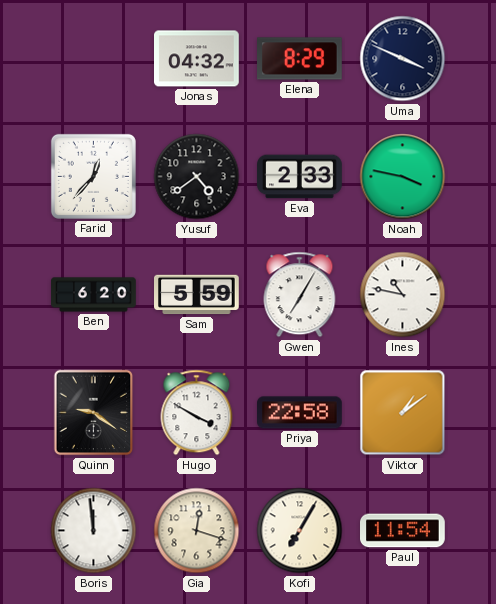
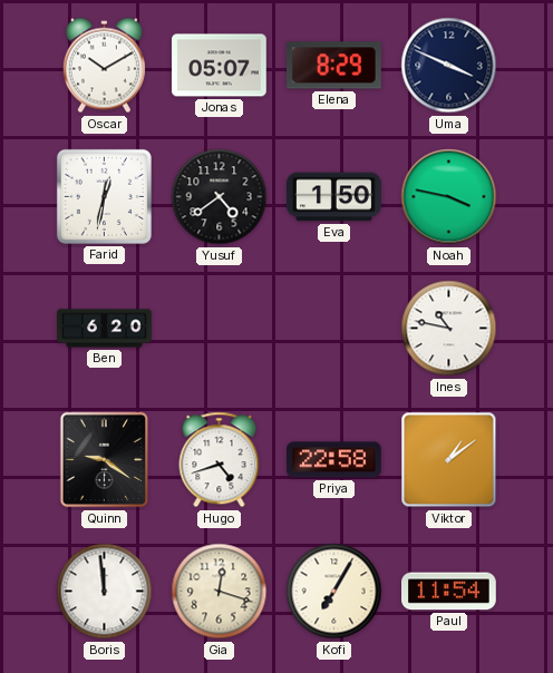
Oscar: none -> 10:10
Jonas: 04:32 -> 05:07
Farid: 12:37 -> 12:32
Eva: 2:33 -> 1:50
Sam: 5:59 -> none
Gwen: 7:05 -> none
Hugo: 3:50 -> 4:42
